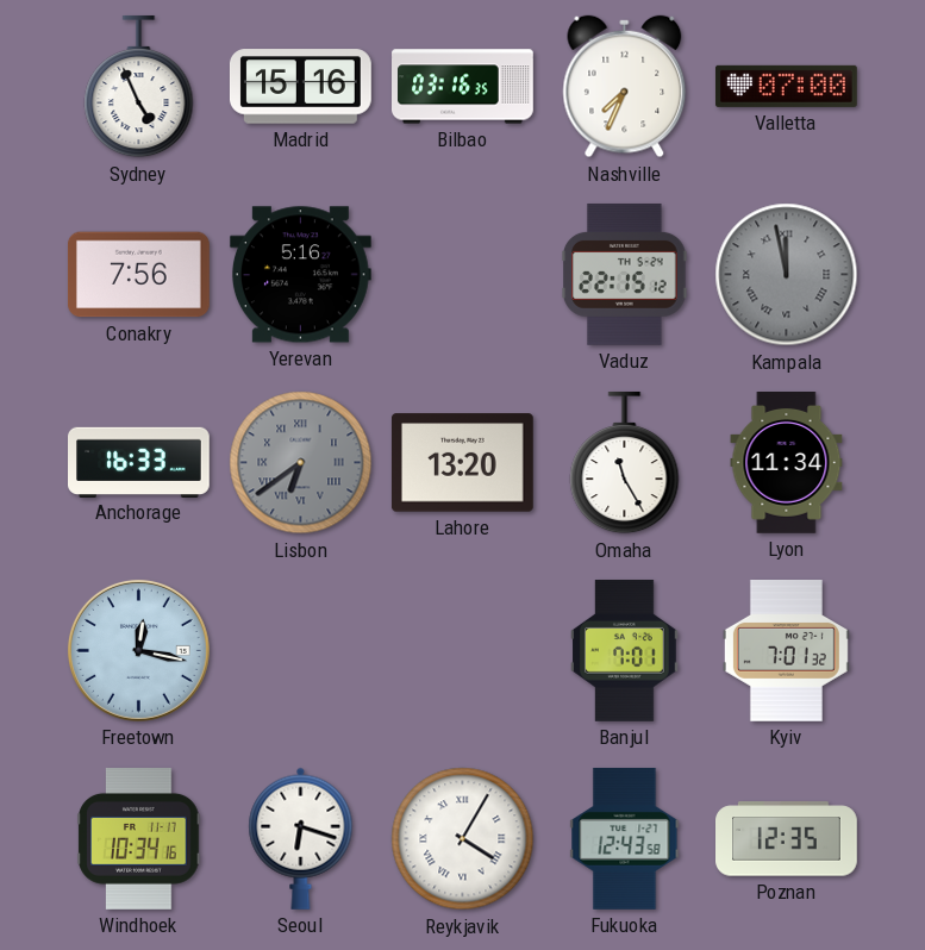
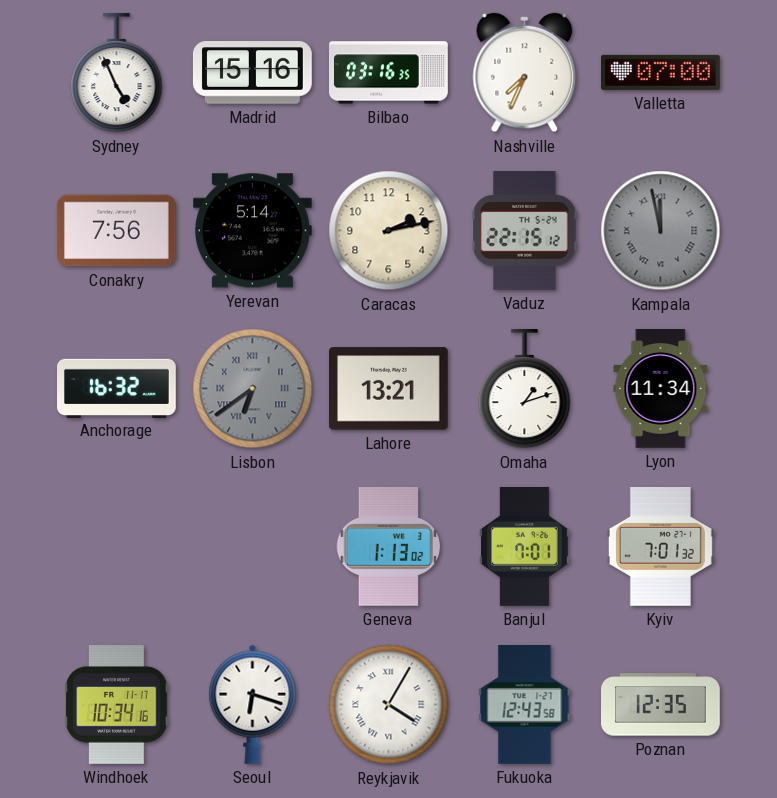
Yerevan: 5:16 -> 5:14
Caracas: none -> 2:13
Anchorage: 16:33 -> 16:32
Lahore: 13:20 -> 13:21
Omaha: 11:25 -> 1:12
Freetown: 12:17 -> none
Geneva: none -> 1:13
